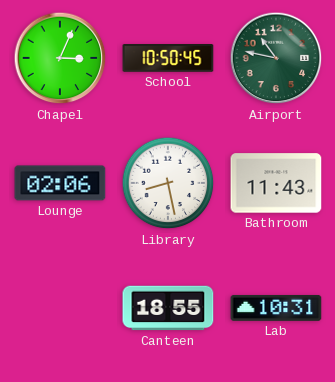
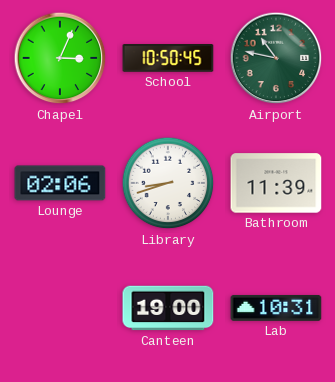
Library: 8:28 -> 8:42
Bathroom: 11:43 -> 11:39
Canteen: 18:55 -> 19:00
